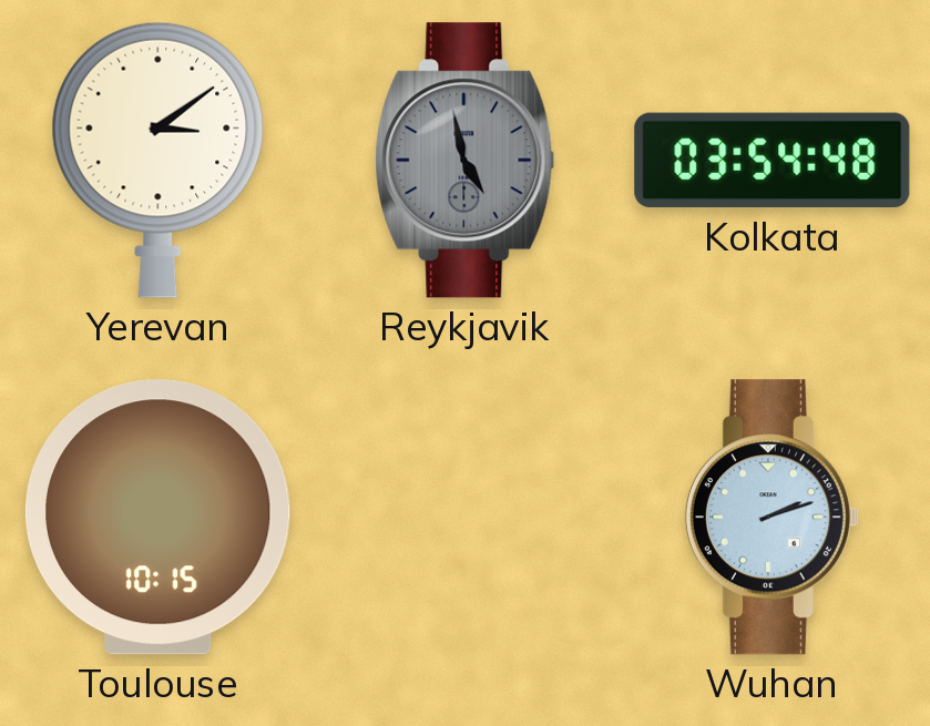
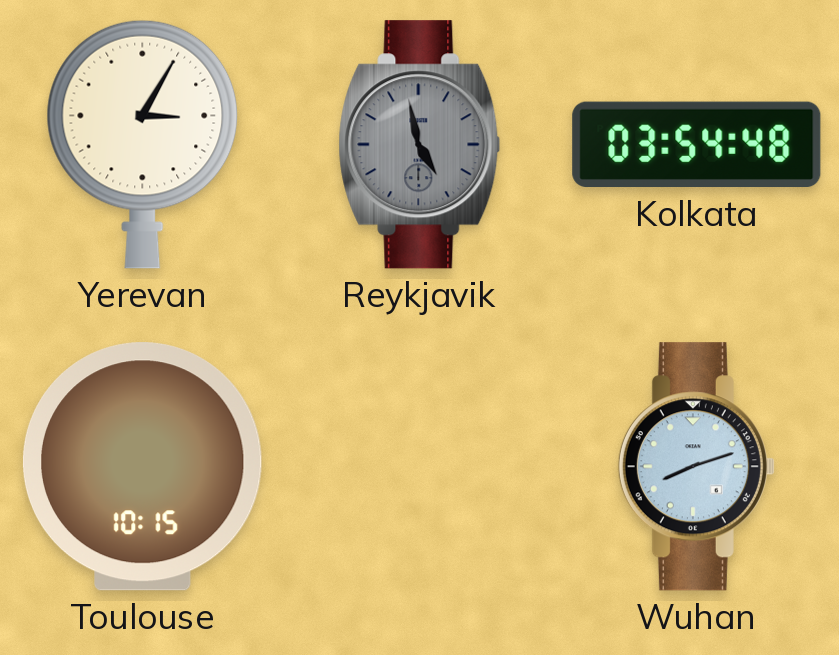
Yerevan: 3:09 -> 3:05
Wuhan: 2:12 -> 8:12
